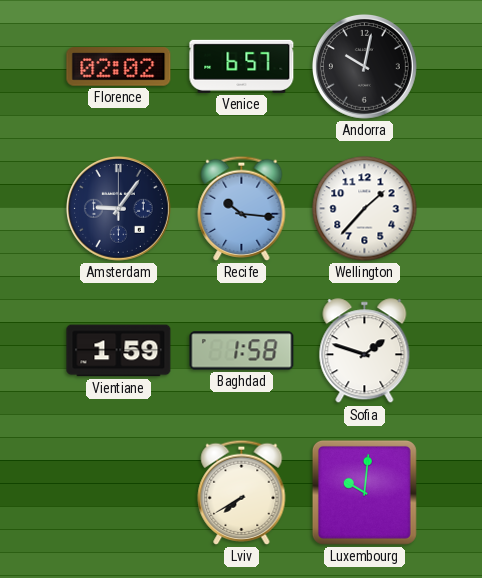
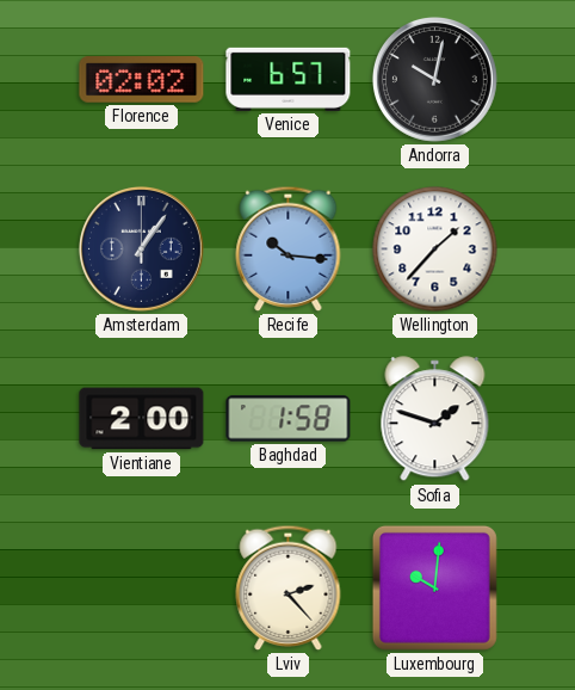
Amsterdam: 9:06 -> 1:06
Vientiane: 1:59 -> 2:00
Lviv: 7:40 -> 2:23
